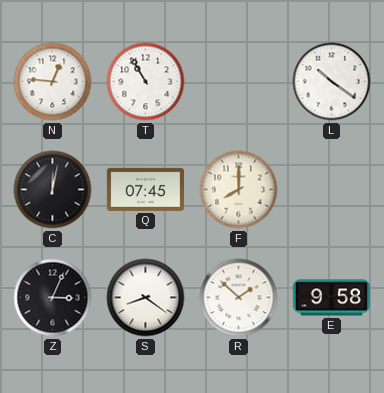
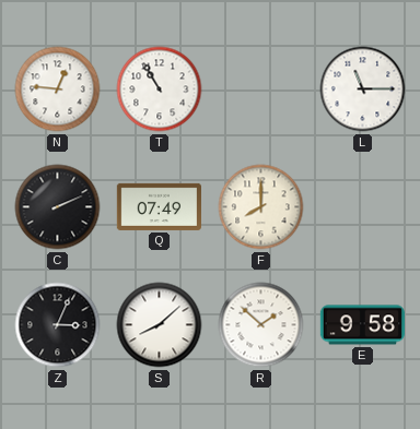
L: 10:21 -> 11:15
C: 12:02 -> 2:11
Q: 07:45 -> 07:49
S: 8:21 -> 8:08
